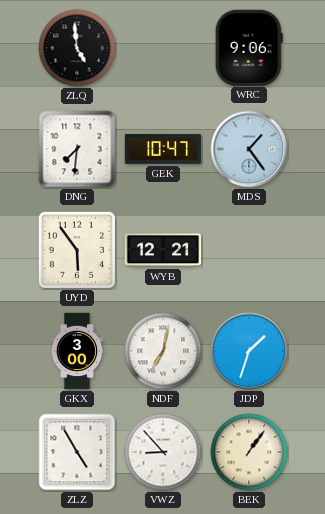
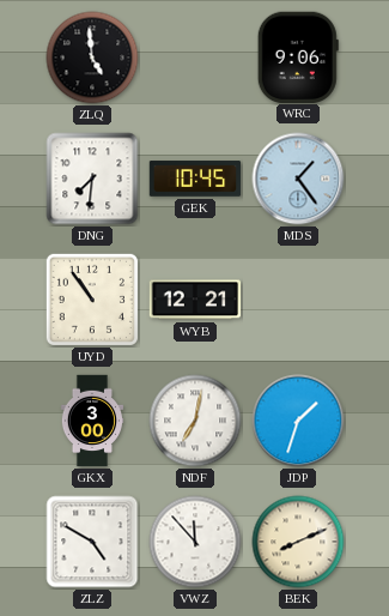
GEK: 10:47 -> 10:45
UYD: 5:54 -> 10:54
ZLZ: 4:55 -> 4:50
VWZ: 8:53 -> 11:53
BEK: 1:06 -> 8:11
